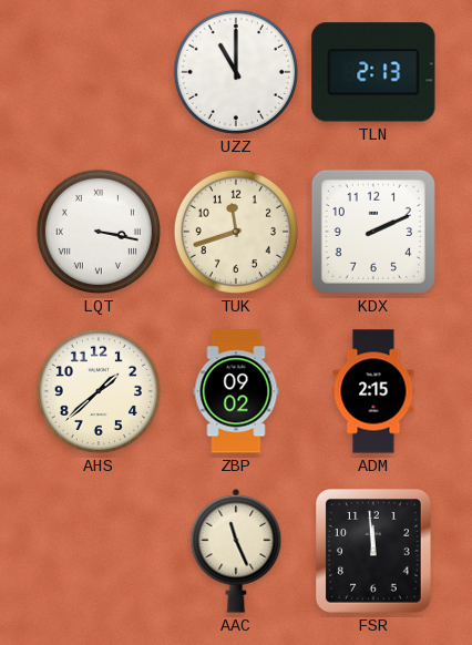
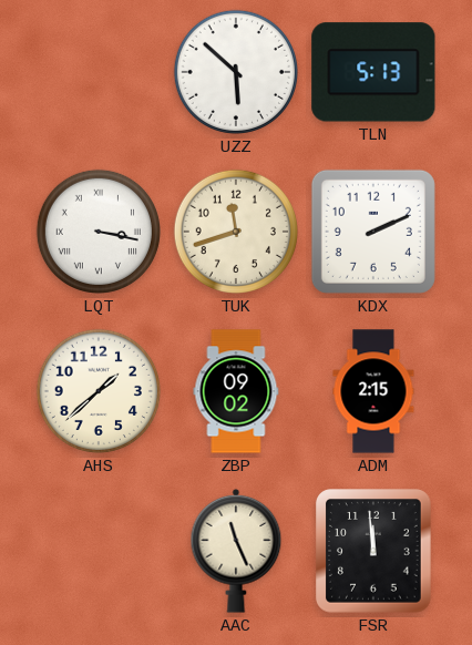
UZZ: 11:00 -> 5:52
TLN: 2:13 -> 5:13
